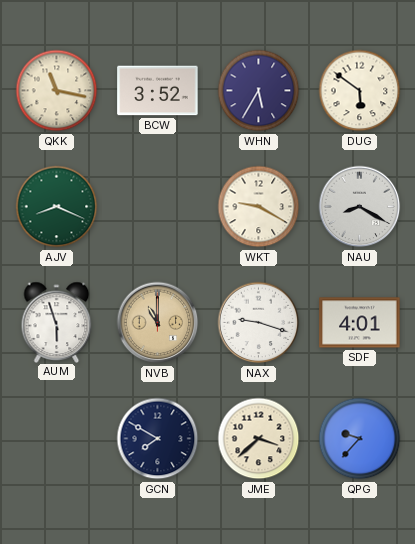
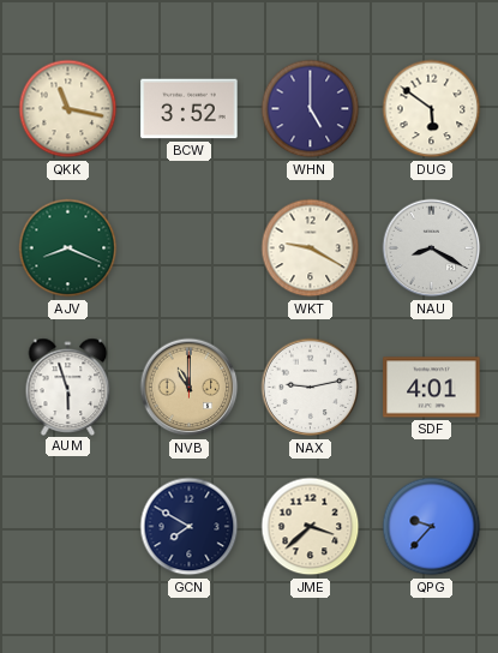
WHN: 5:35 -> 5:00
NAX: 9:18 -> 9:13
